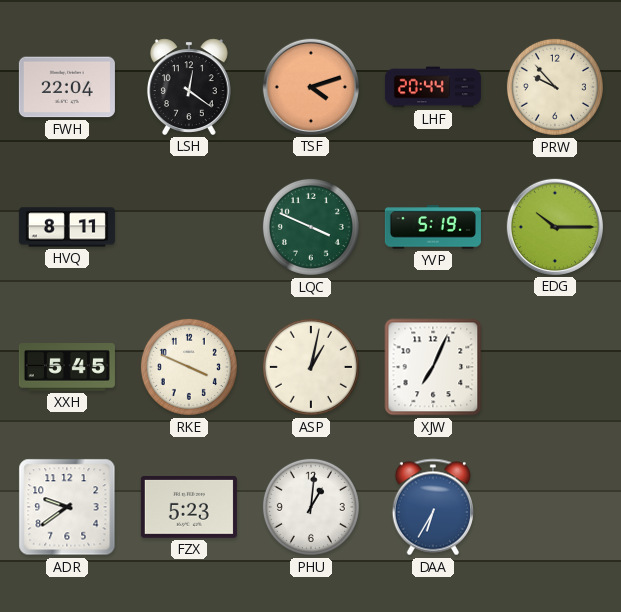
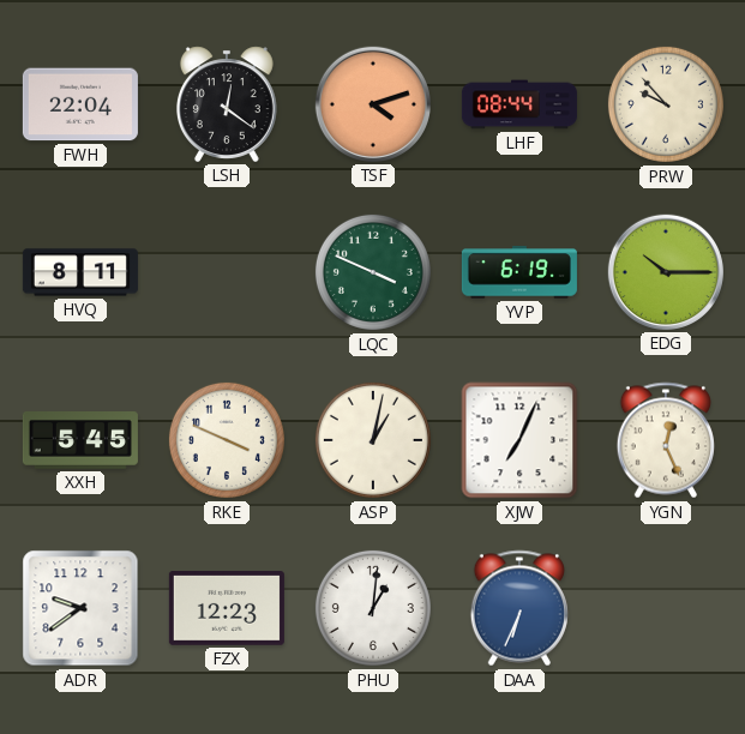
LHF: 20:44 -> 08:44
YVP: 5:19 -> 6:19
YGN: none -> 12:26
FZX: 5:23 -> 12:23
DAA: 6:35 -> 6:34
